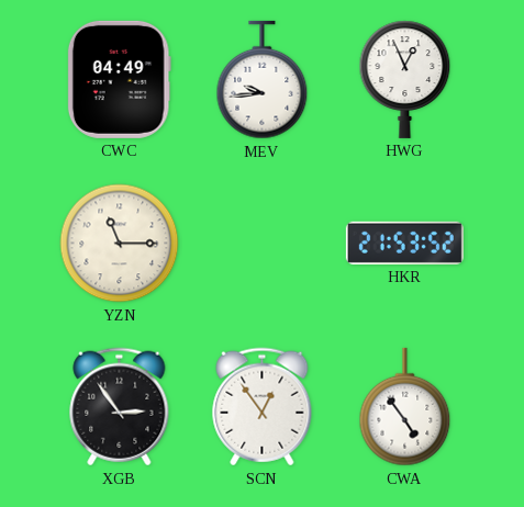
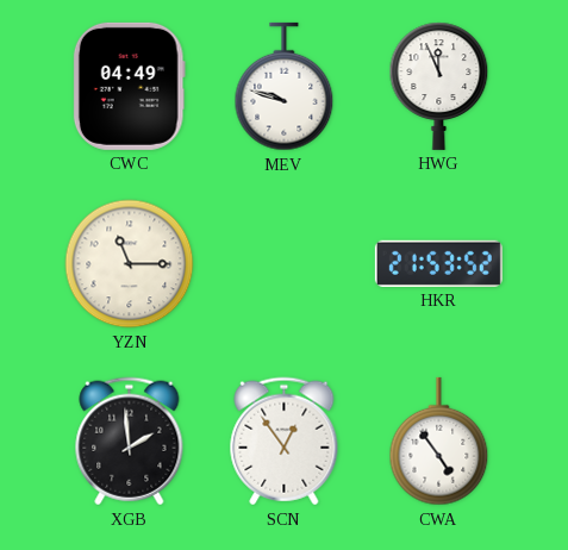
MEV: 9:44 -> 9:48
HWG: 12:56 -> 11:56
XGB: 2:54 -> 1:59
